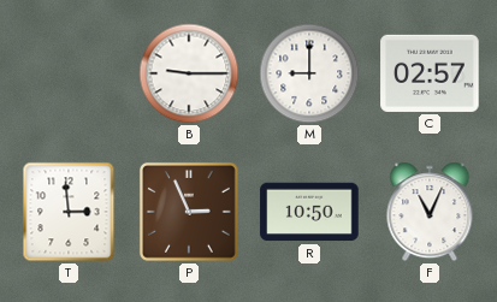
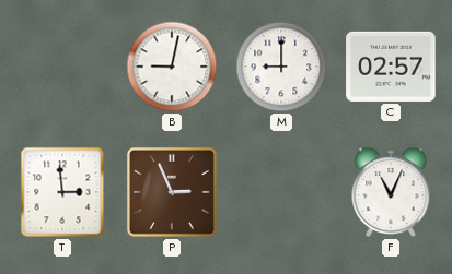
B: 9:15 -> 9:02
R: 10:50 -> none
